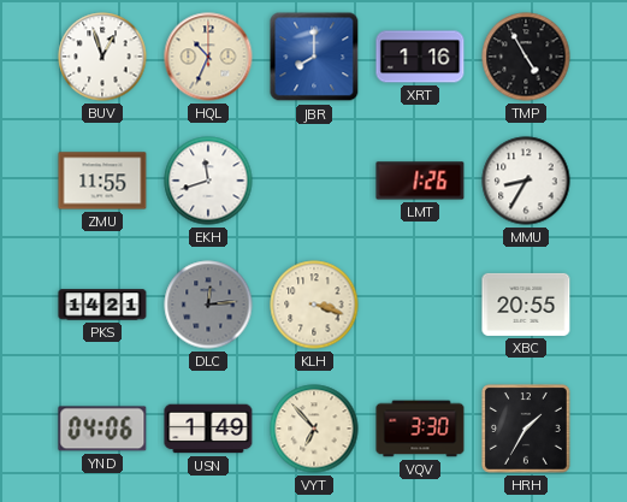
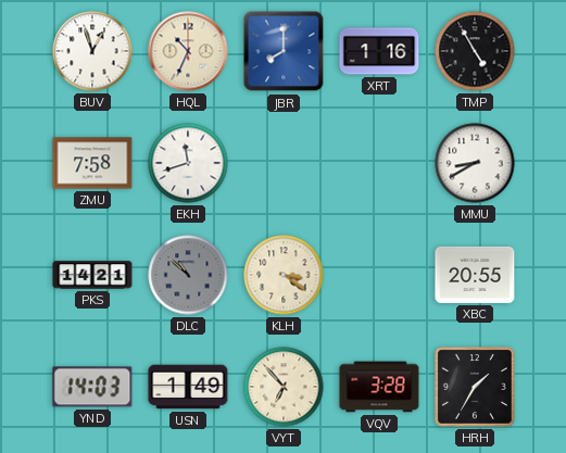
ZMU: 11:55 -> 7:58
LMT: 1:26 -> none
MMU: 8:35 -> 8:40
DLC: 12:14 -> 10:52
KLH: 3:18 -> 3:21
YND: 04:06 -> 14:03
VQV: 3:30 -> 3:28
